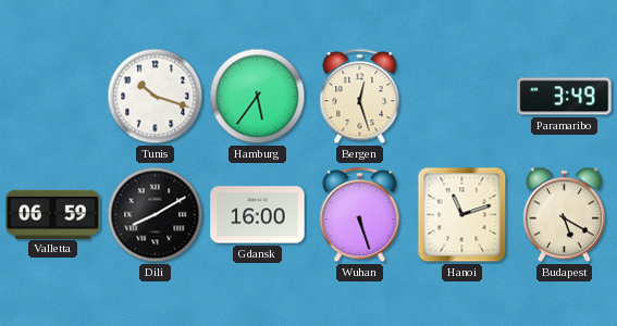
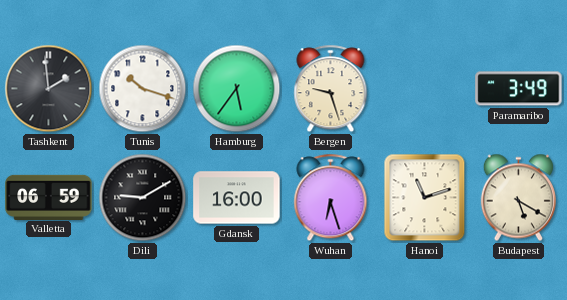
Tashkent: none -> 1:59
Bergen: 12:27 -> 9:27
Dili: 8:10 -> 9:10
Wuhan: 5:27 -> 6:27
